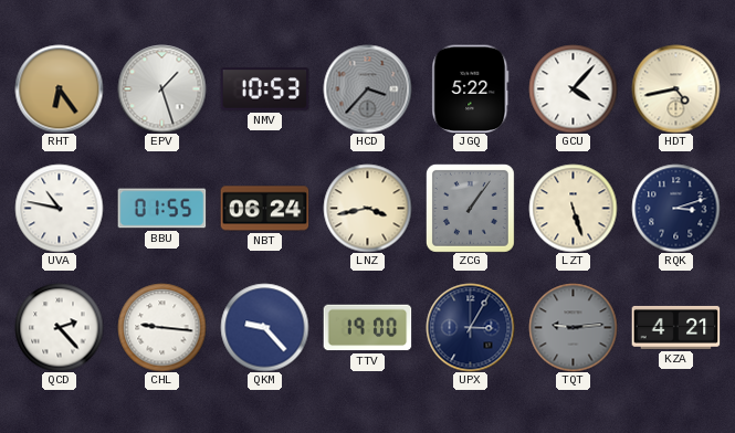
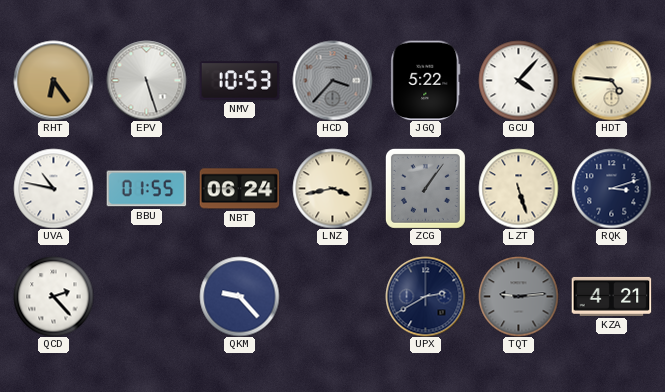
EPV: 1:27 -> 5:27
HDT: 4:43 -> 4:46
CHL: 9:16 -> none
TTV: 19:00 -> none
UPX: 3:05 -> 2:40
